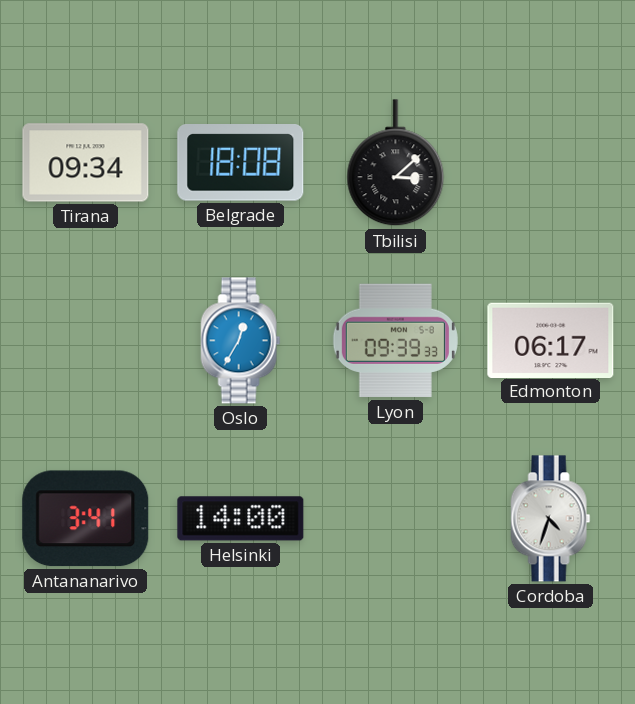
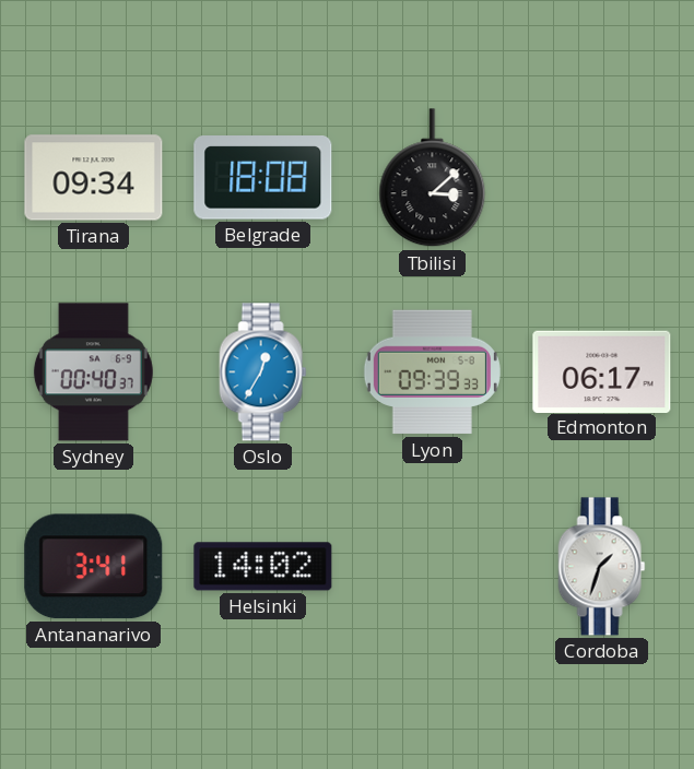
Sydney: none -> 00:40
Helsinki: 14:00 -> 14:02
Cordoba: 4:33 -> 1:33
